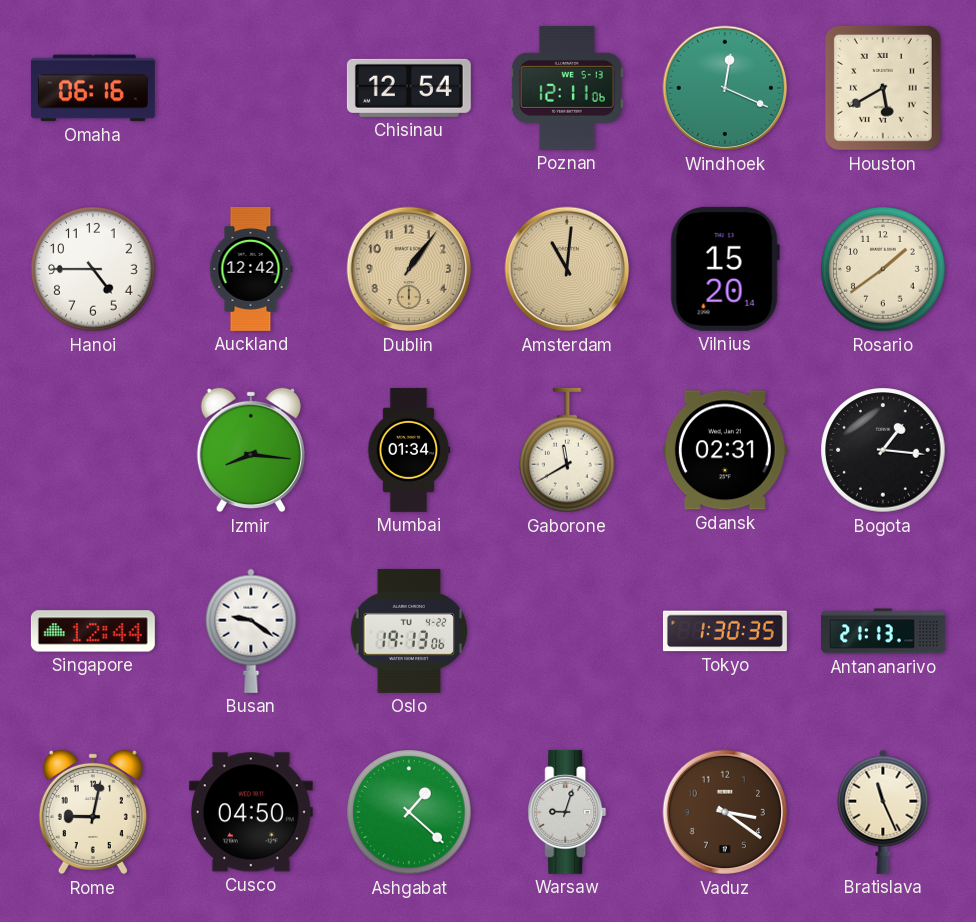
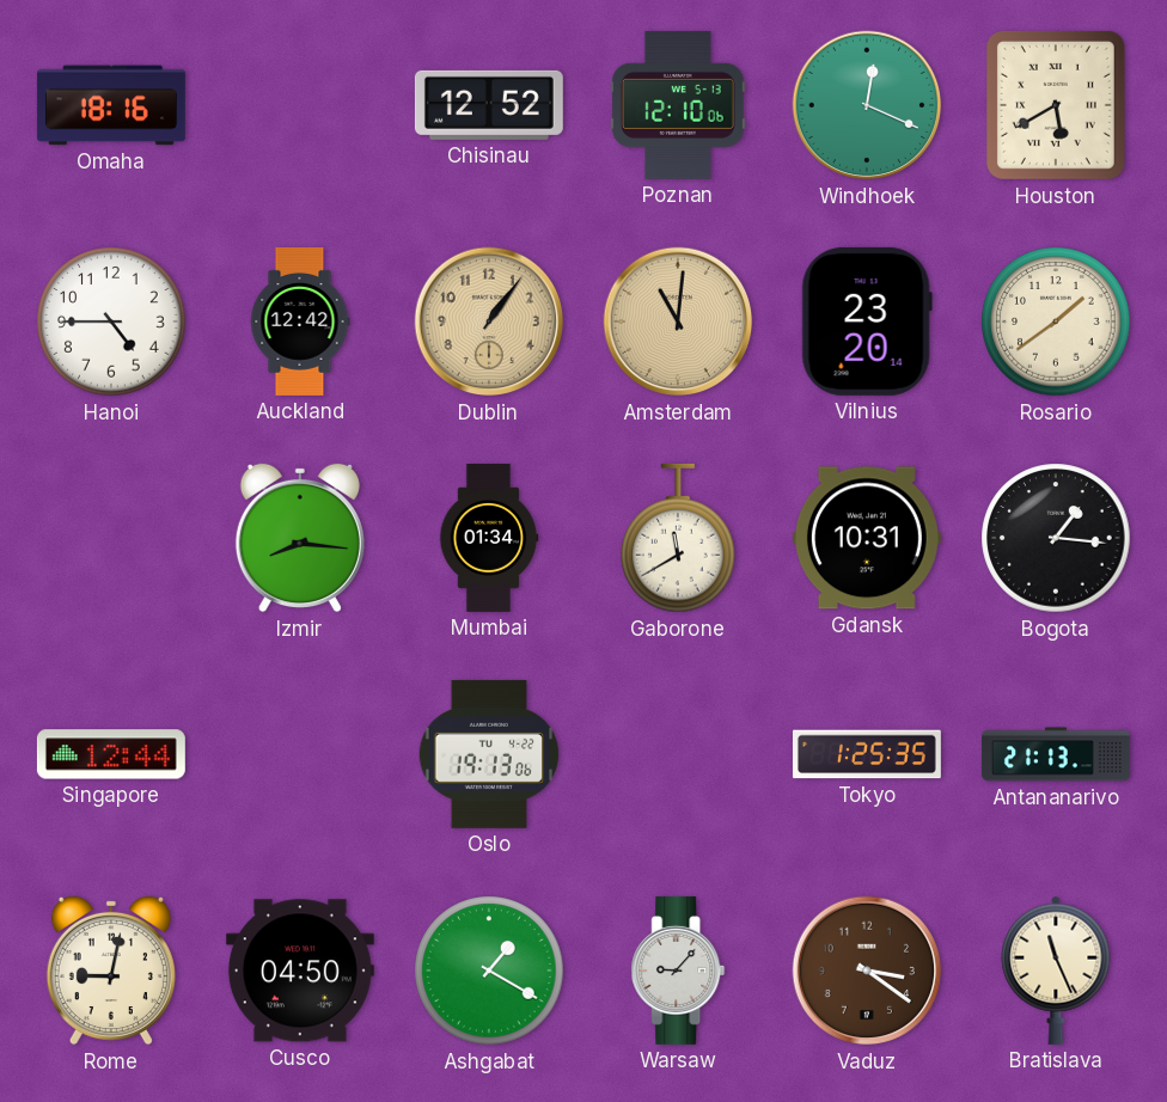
Omaha: 06:16 -> 18:16
Chisinau: 12:54 -> 12:52
Poznan: 12:11 -> 12:10
Vilnius: 15:20 -> 23:20
Gdansk: 02:31 -> 10:31
Busan: 9:21 -> none
Tokyo: 1:30 -> 1:25
Ashgabat: 1:22 -> 1:20
Warsaw: 9:03 -> 9:07
